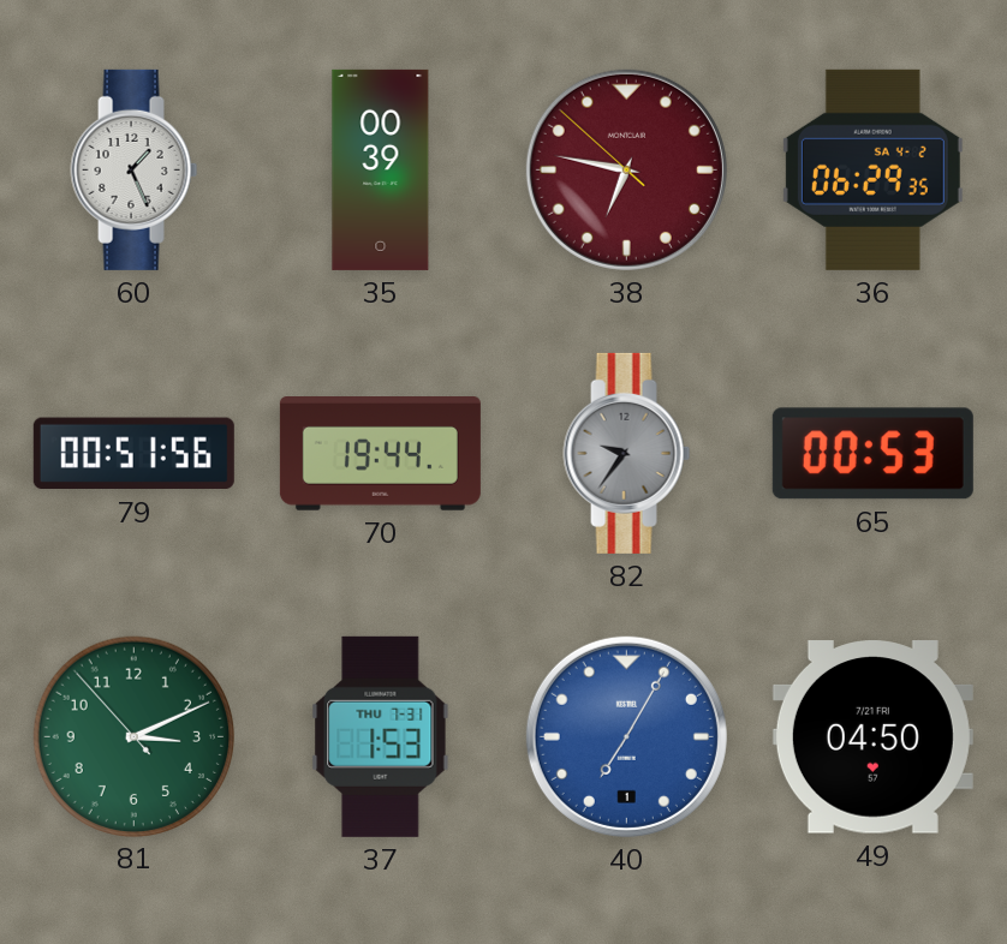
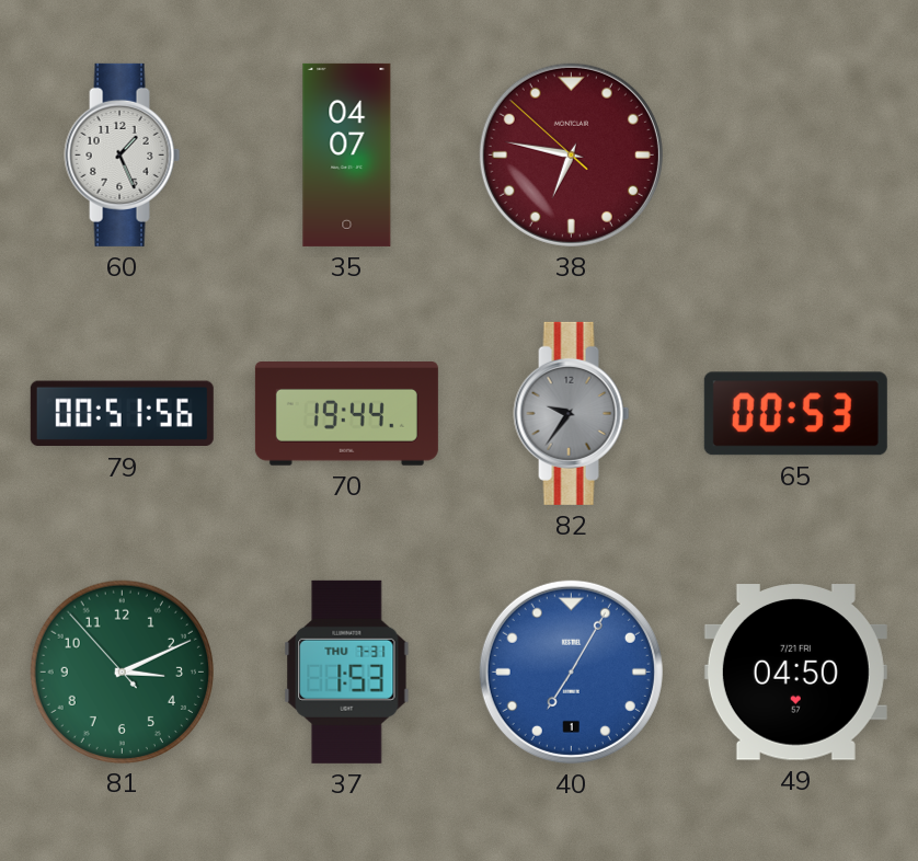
35: 00:39 -> 04:07
36: 06:29 -> none
